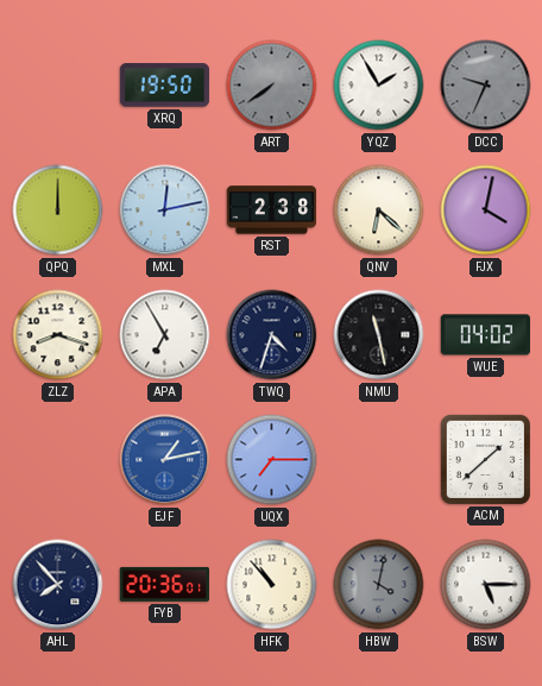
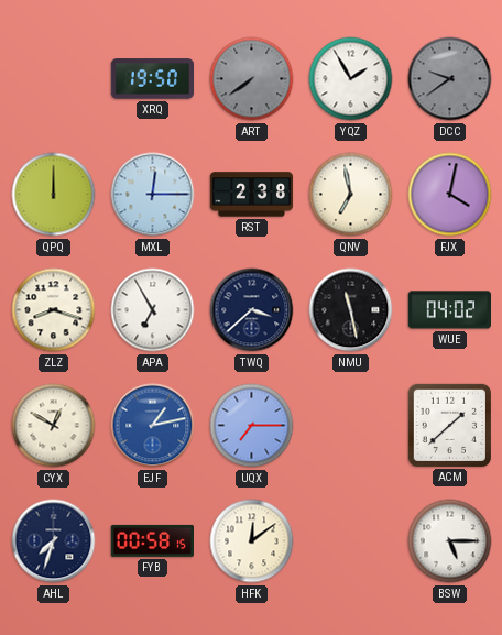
DCC: 9:34 -> 9:39
MXL: 12:13 -> 12:15
QNV: 6:22 -> 6:58
TWQ: 4:33 -> 3:38
CYX: none -> 12:50
AHL: 7:53 -> 7:33
FYB: 20:36 -> 00:58
HFK: 10:53 -> 12:09
HBW: 4:02 -> none
